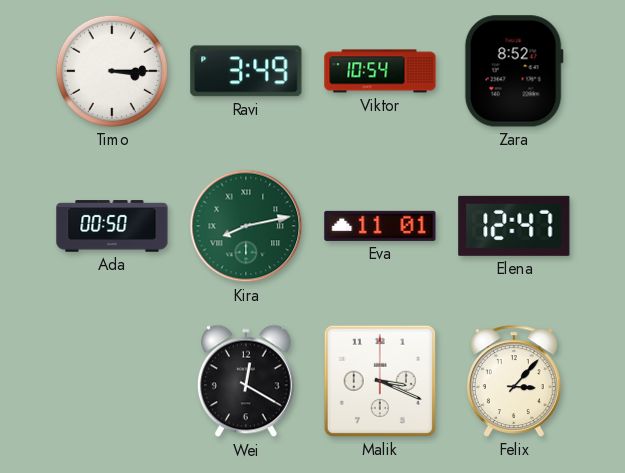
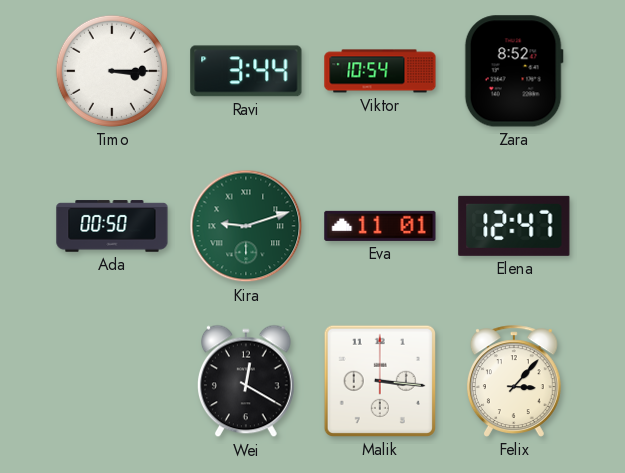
Ravi: 3:49 -> 3:44
Kira: 8:13 -> 9:12
Malik: 3:19 -> 3:16
